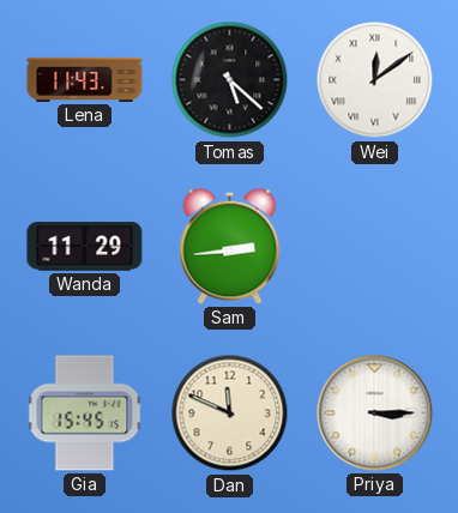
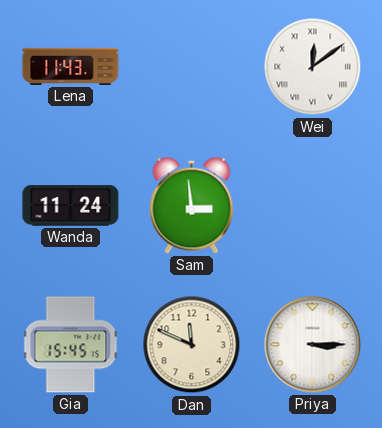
Tomas: 5:22 -> none
Wanda: 11:29 -> 11:24
Sam: 2:44 -> 2:59
